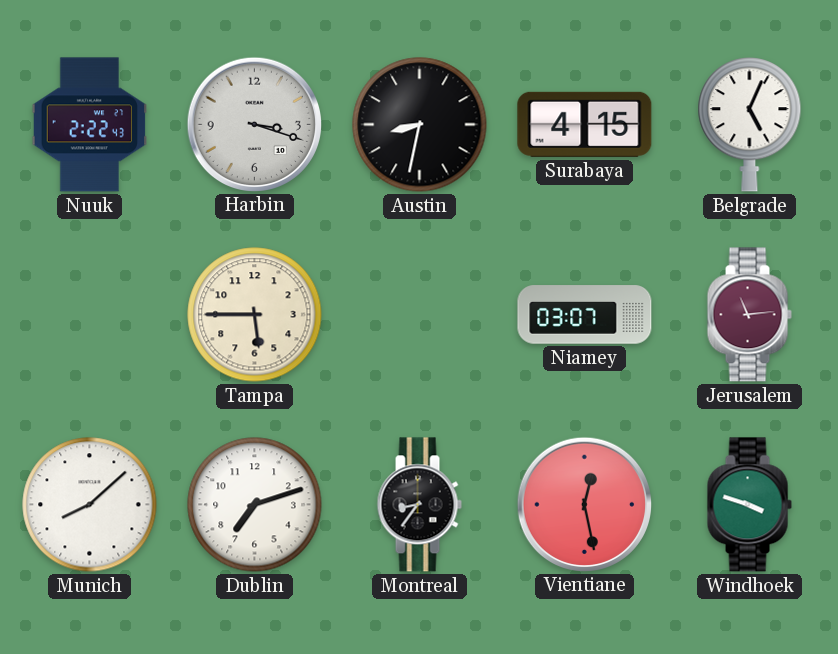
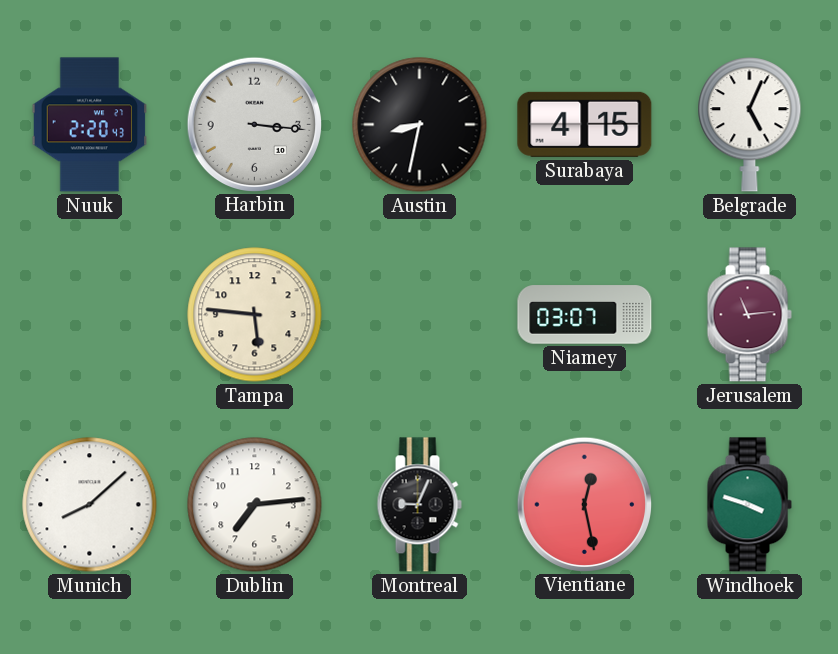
Nuuk: 2:22 -> 2:20
Harbin: 3:18 -> 3:16
Tampa: 5:45 -> 5:46
Dublin: 7:12 -> 7:14
Montreal: 8:36 -> 9:04
